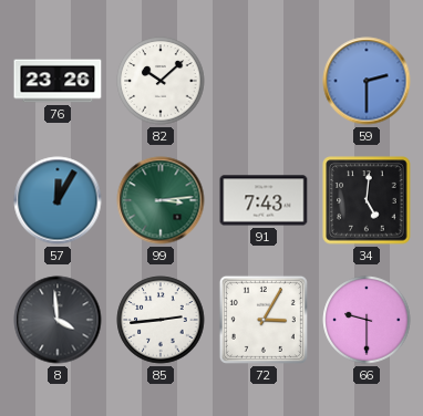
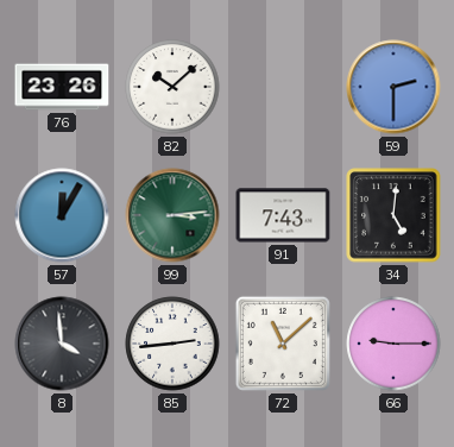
72: 3:05 -> 11:08
66: 9:30 -> 9:15
